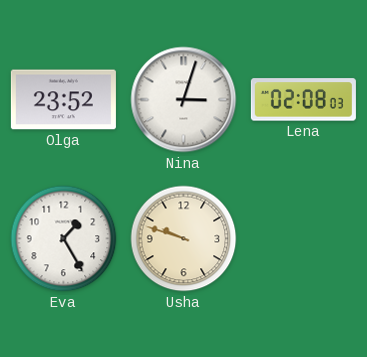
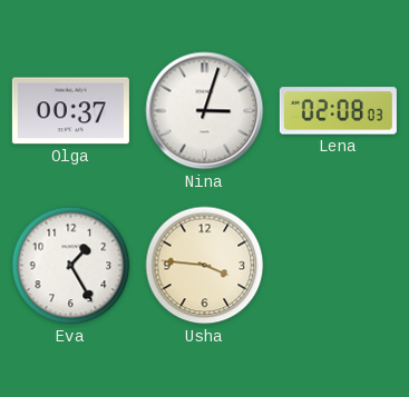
Olga: 23:52 -> 00:37
Usha: 9:48 -> 3:46
